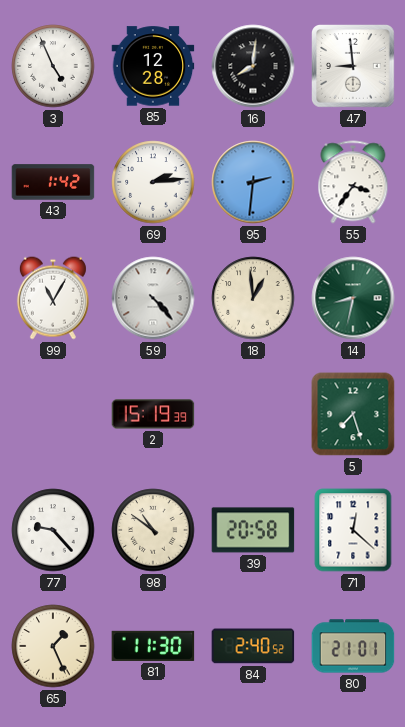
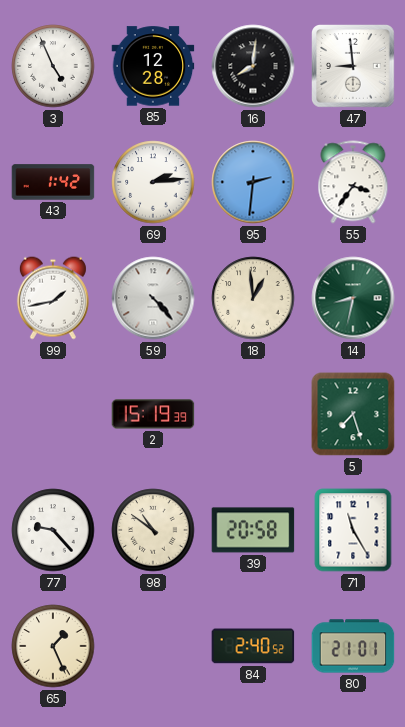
99: 11:05 -> 1:43
71: 12:22 -> 11:25
81: 11:30 -> none
